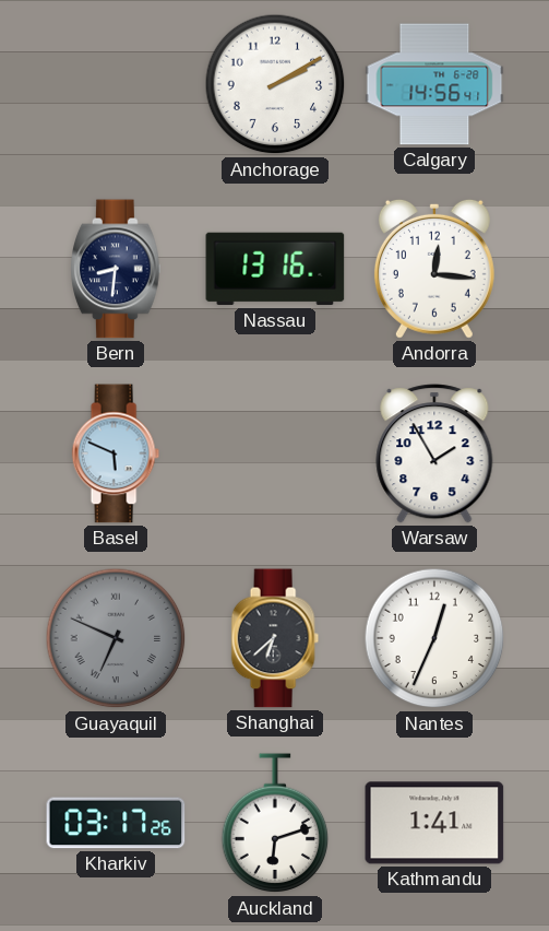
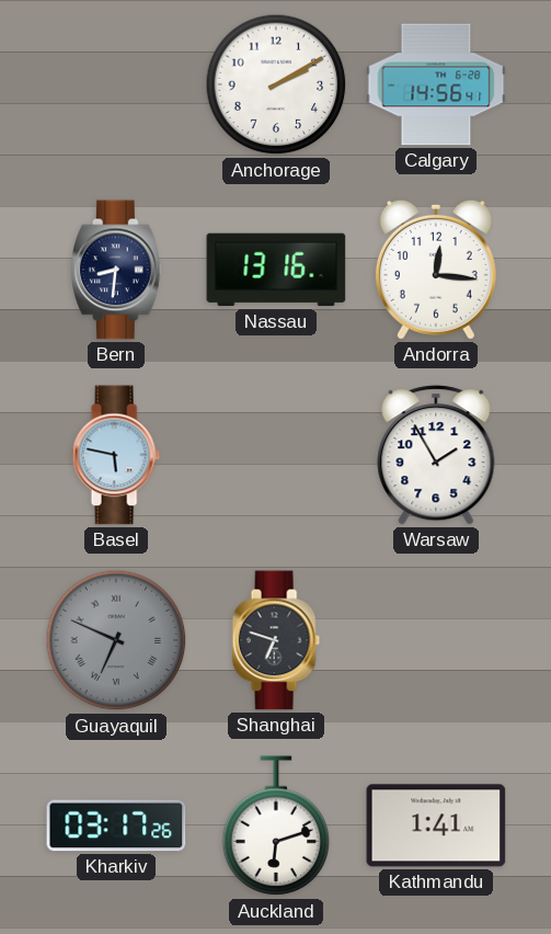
Basel: 5:49 -> 5:47
Shanghai: 6:38 -> 6:48
Nantes: 12:34 -> none
